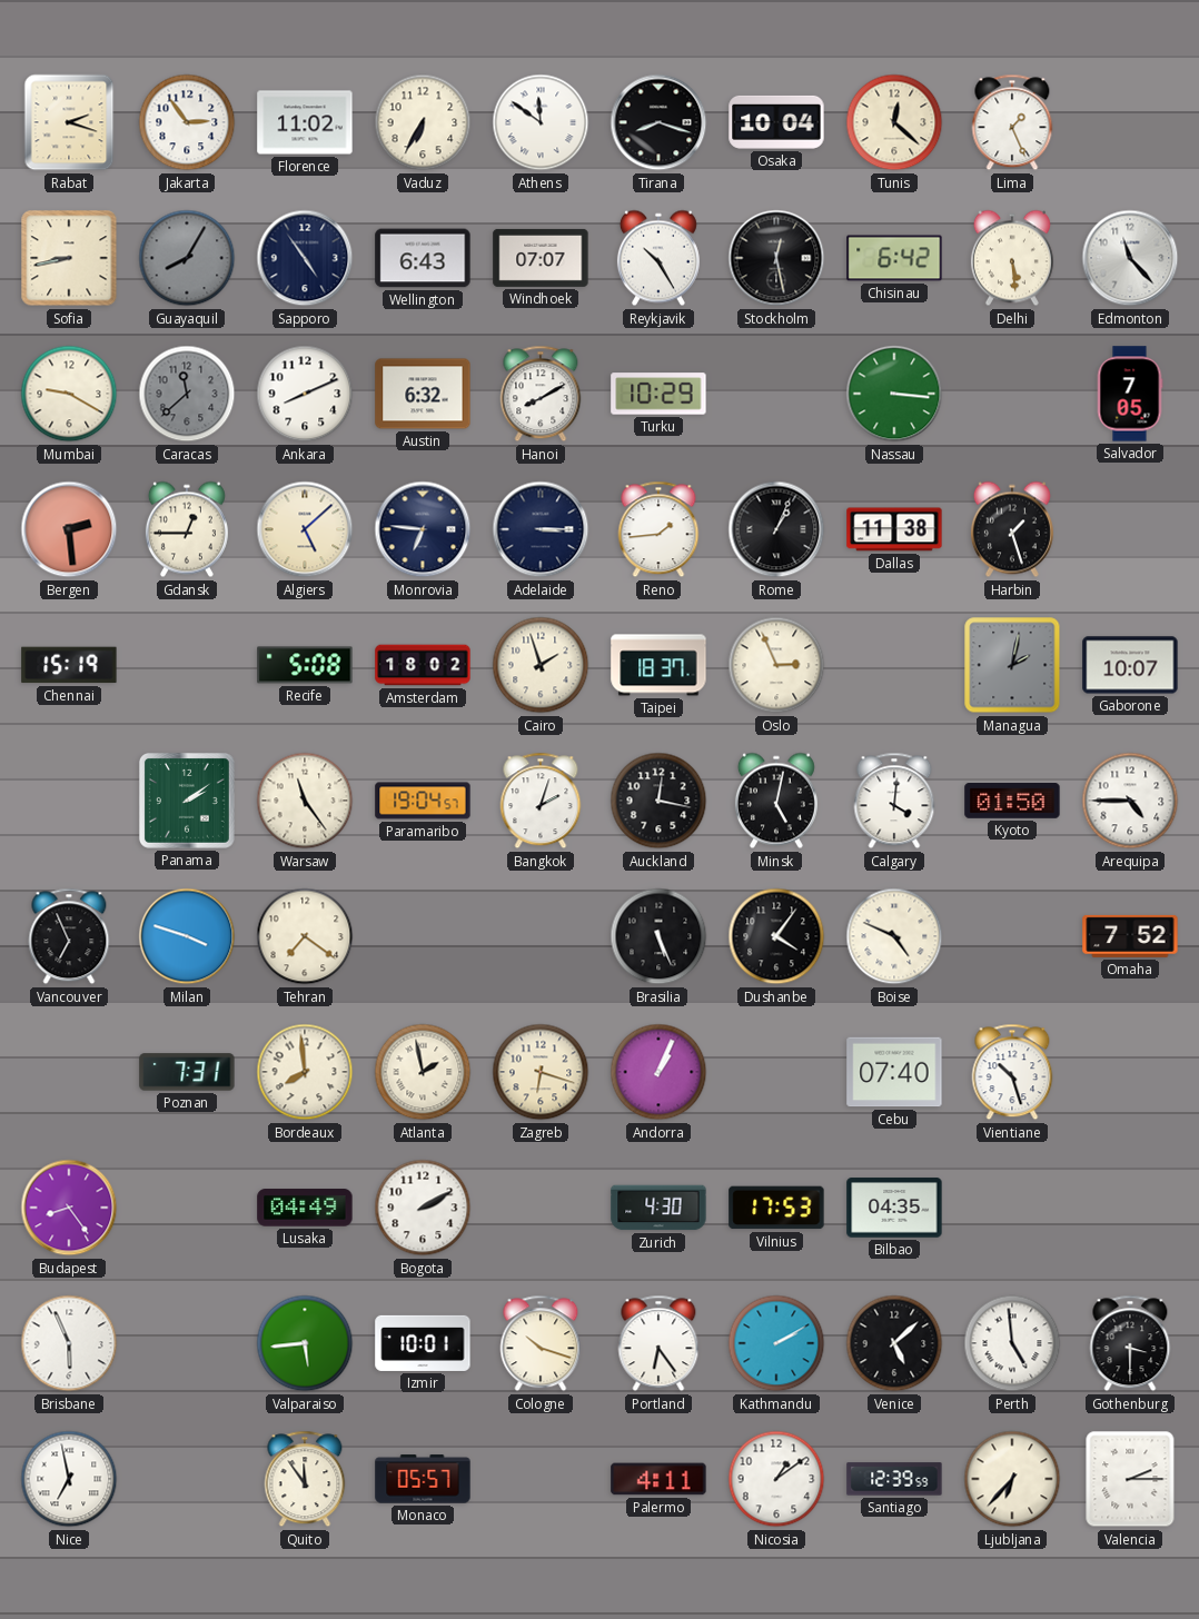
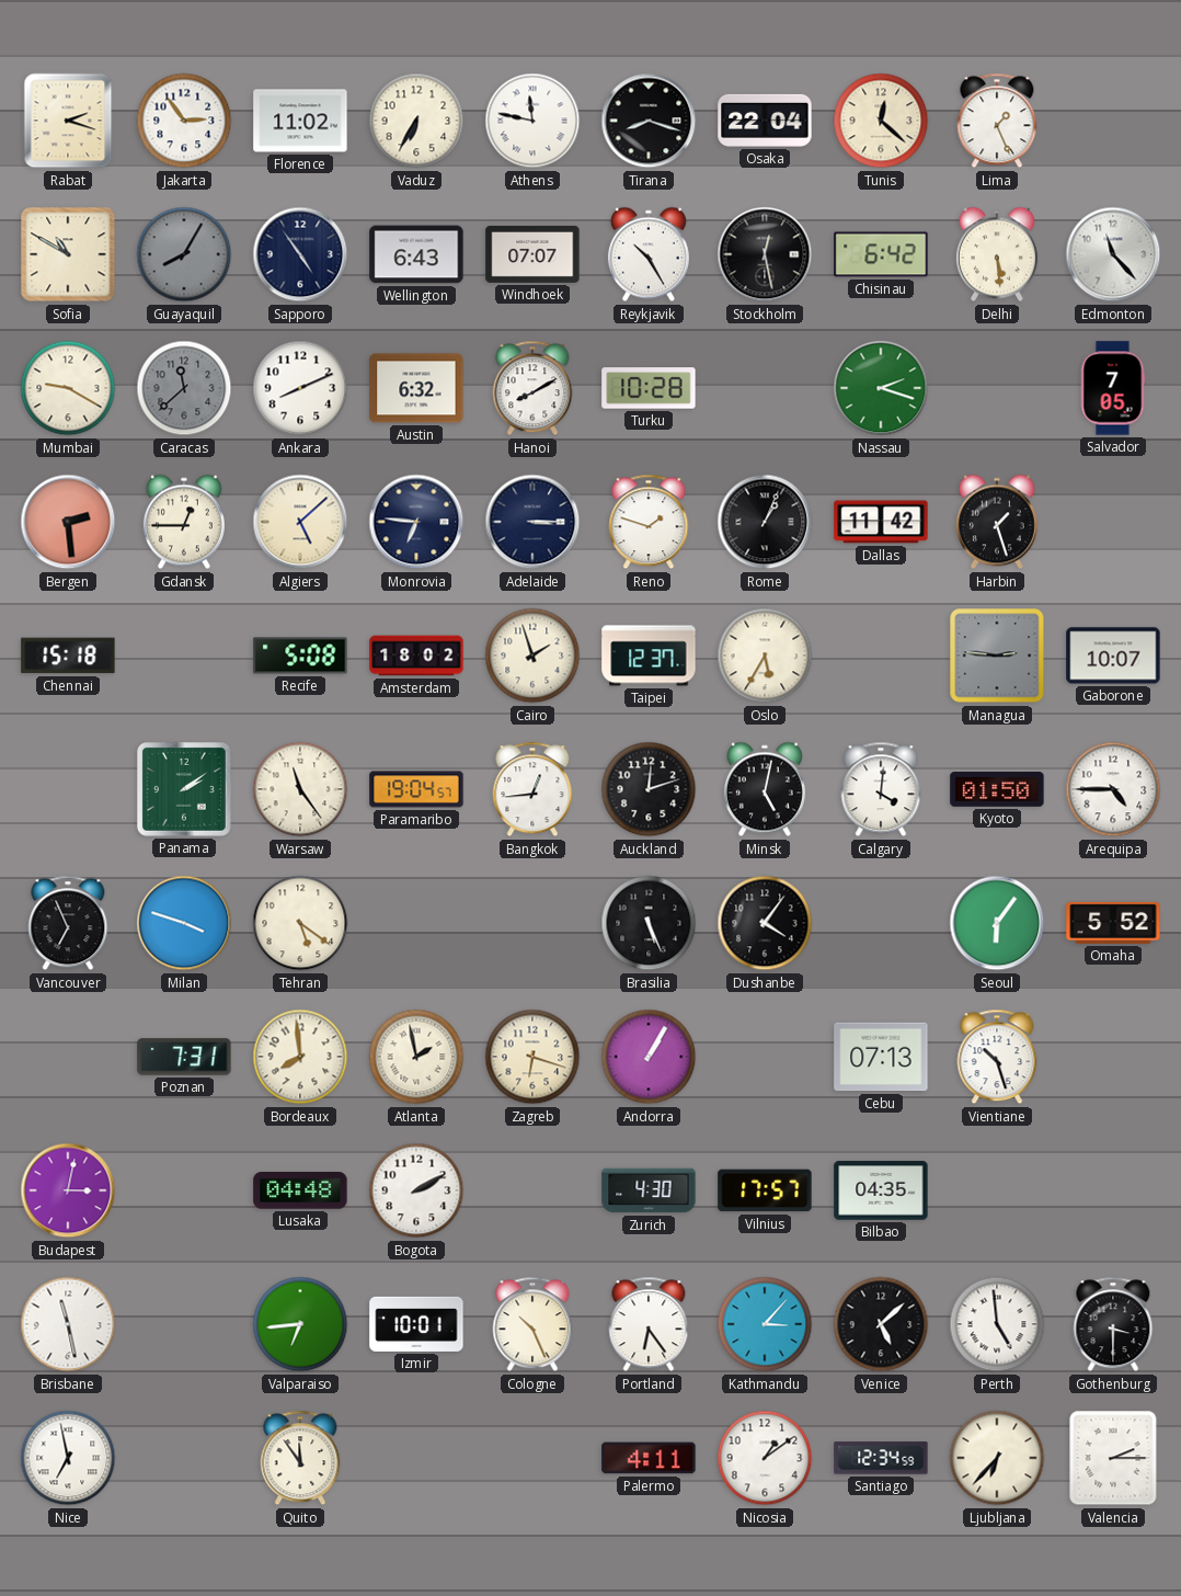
Athens: 11:51 -> 11:47
Osaka: 10:04 -> 22:04
Sofia: 8:43 -> 10:50
Turku: 10:29 -> 10:28
Nassau: 3:16 -> 2:18
Reno: 1:44 -> 1:48
Dallas: 11:38 -> 11:42
Chennai: 15:19 -> 15:18
Taipei: 18:37 -> 12:37
Oslo: 2:56 -> 5:35
Managua: 2:02 -> 2:46
Bangkok: 2:03 -> 12:44
Auckland: 12:17 -> 12:12
Tehran: 7:21 -> 5:21
Boise: 4:49 -> none
Seoul: none -> 6:06
Omaha: 7:52 -> 5:52
Andorra: 1:04 -> 1:05
Cebu: 07:40 -> 07:13
Budapest: 8:24 -> 3:02
Lusaka: 04:49 -> 04:48
Vilnius: 17:53 -> 17:57
Brisbane: 5:56 -> 11:28
Valparaiso: 5:44 -> 6:44
Cologne: 10:18 -> 10:26
Kathmandu: 2:10 -> 3:07
Monaco: 05:57 -> none
Santiago: 12:39 -> 12:34
